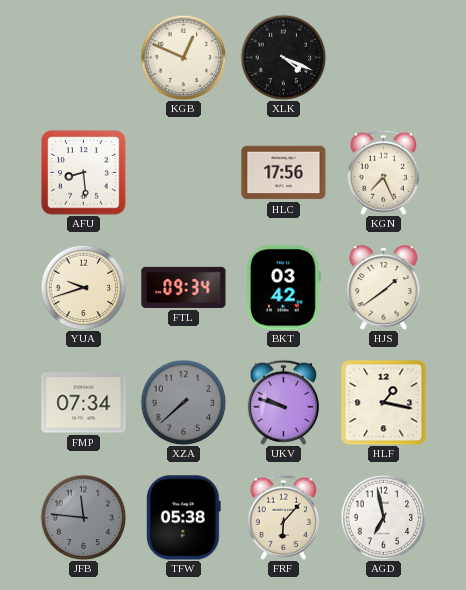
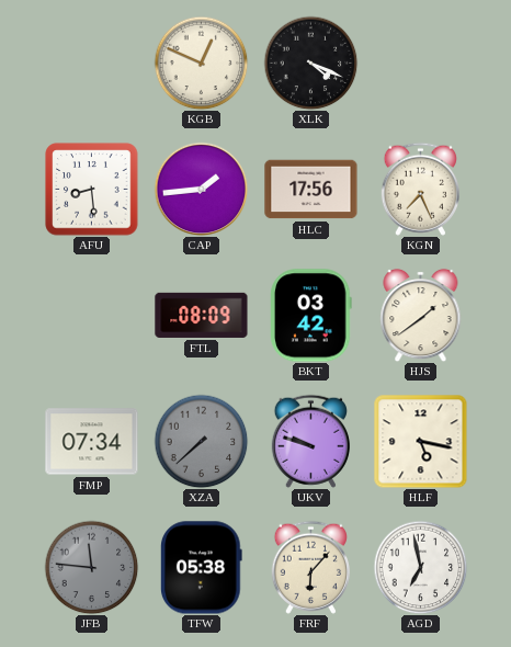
CAP: none -> 1:44
YUA: 9:42 -> none
FTL: 09:34 -> 08:09
HLF: 1:17 -> 5:17
